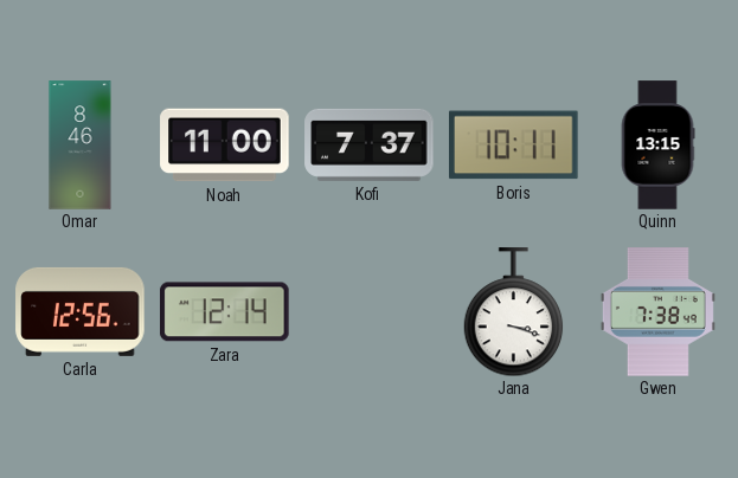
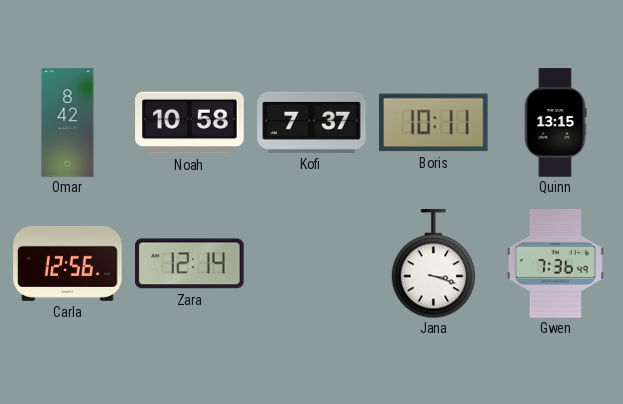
Omar: 8:46 -> 8:42
Noah: 11:00 -> 10:58
Gwen: 7:38 -> 7:36
